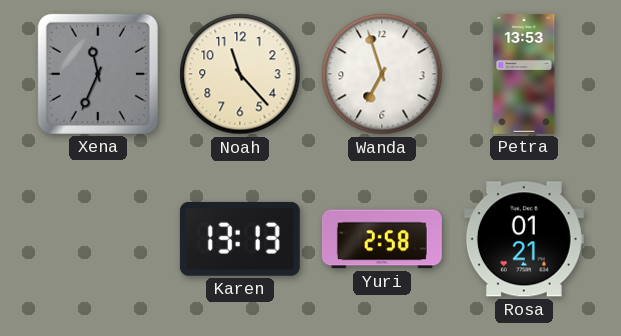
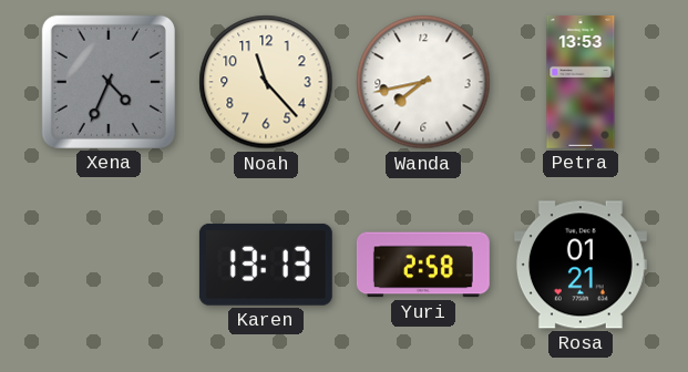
Xena: 11:34 -> 4:34
Wanda: 6:57 -> 7:43
